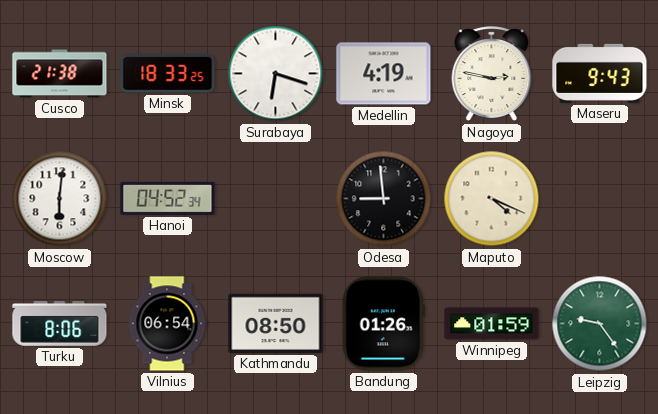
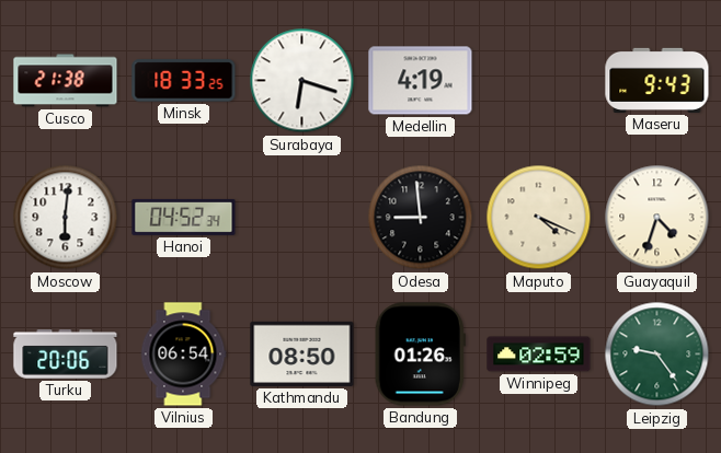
Nagoya: 2:47 -> none
Guayaquil: none -> 4:33
Turku: 8:06 -> 20:06
Winnipeg: 01:59 -> 02:59
